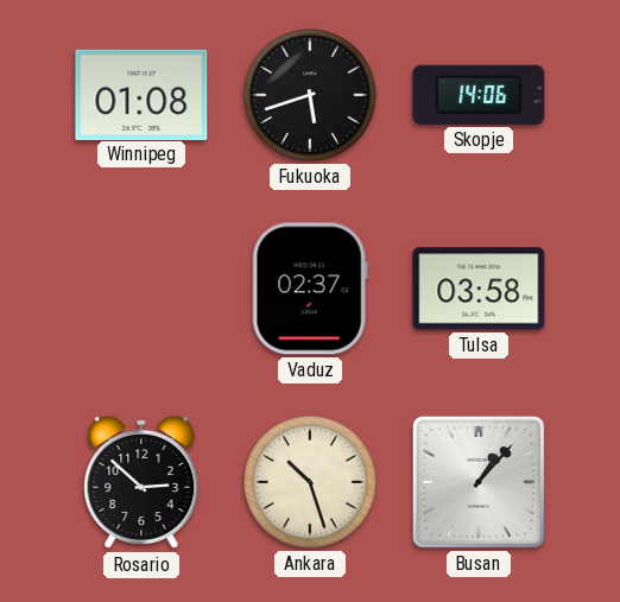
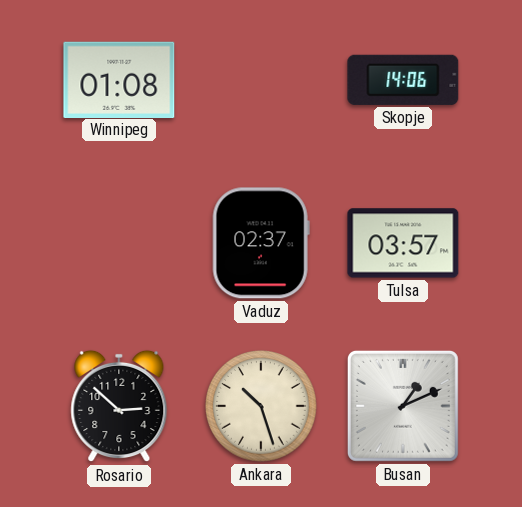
Fukuoka: 5:42 -> none
Tulsa: 03:58 -> 03:57
Busan: 1:07 -> 1:11
